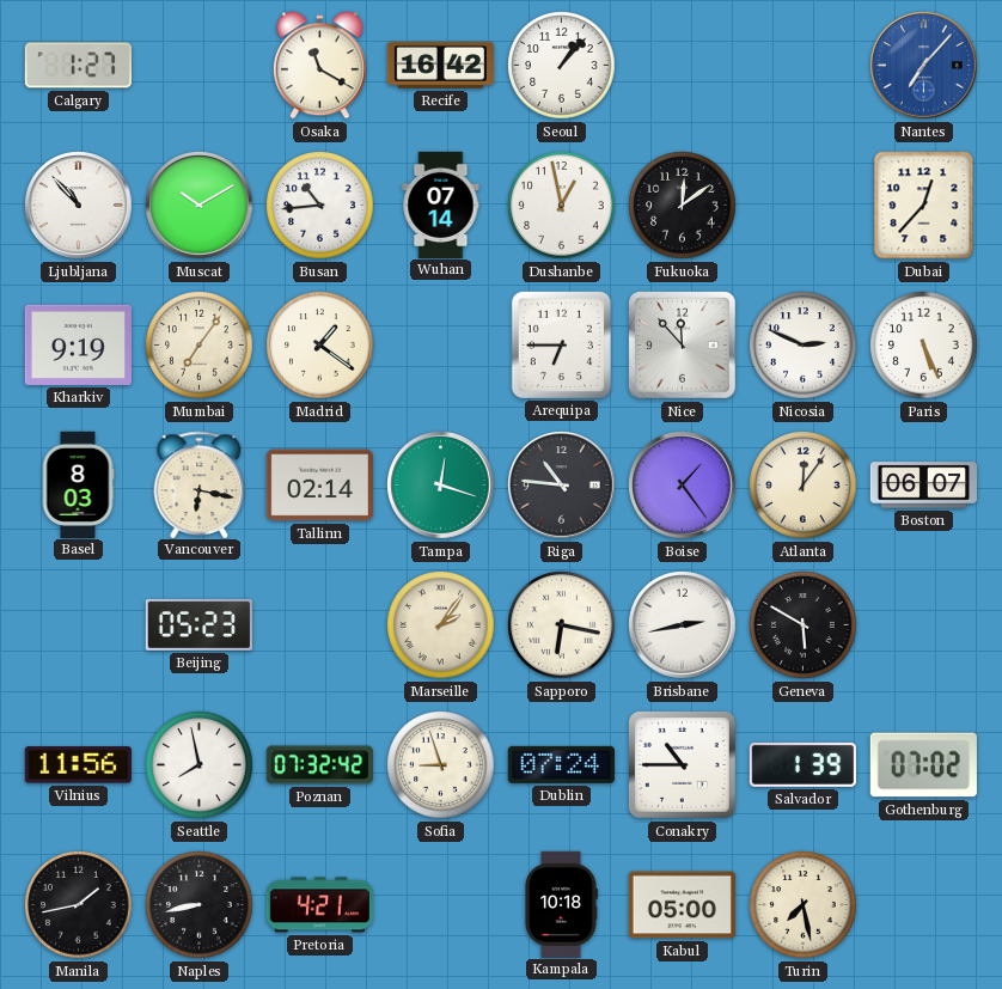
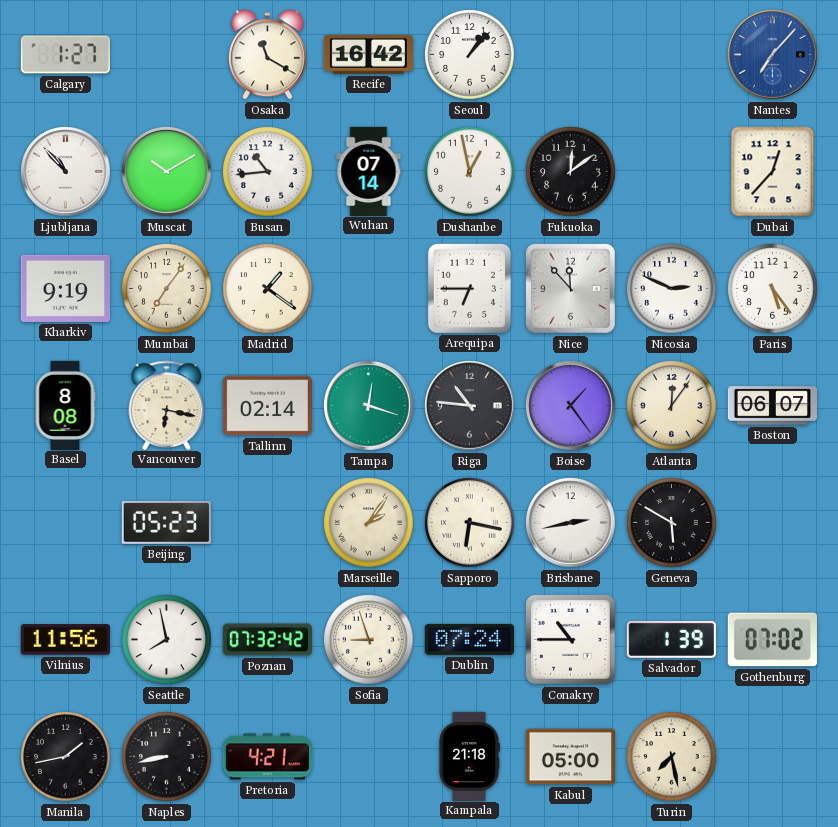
Paris: 5:26 -> 5:24
Basel: 8:03 -> 8:08
Kampala: 10:18 -> 21:18
